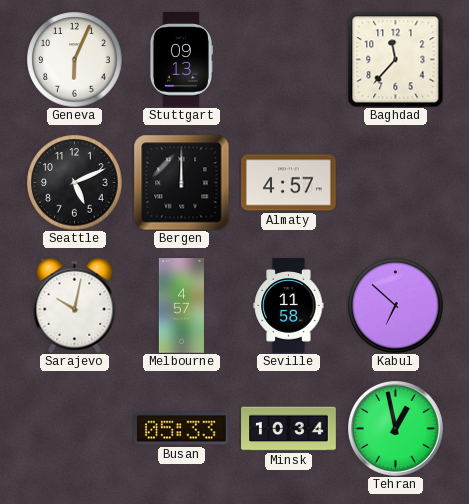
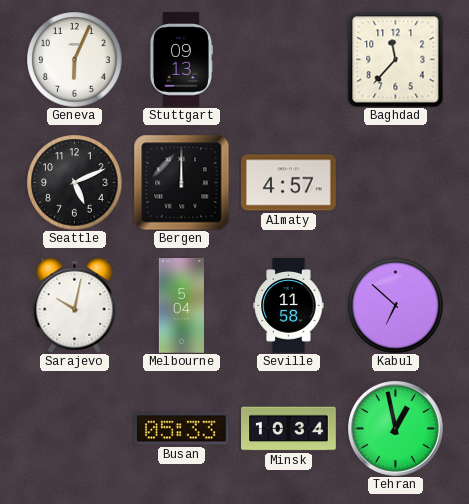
Melbourne: 4:57 -> 5:04
